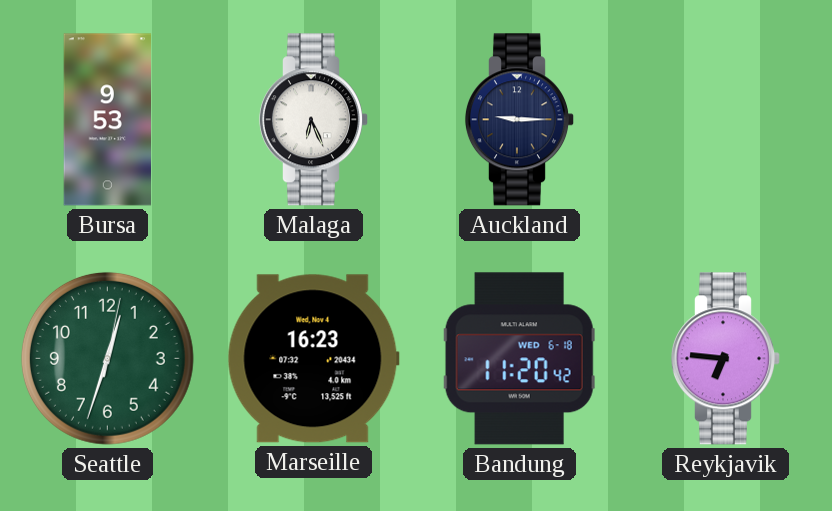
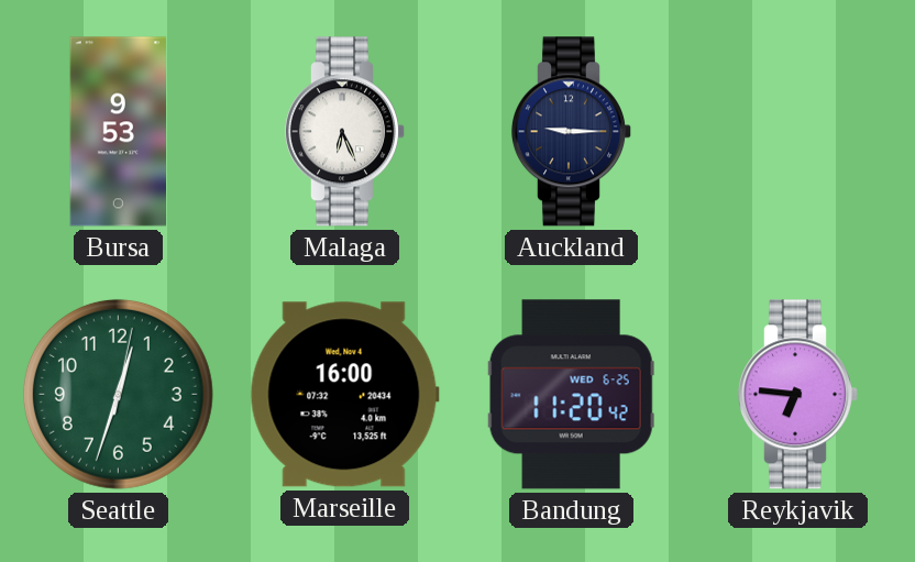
Marseille: 16:23 -> 16:00
Bandung date: WED 6-18 -> WED 6-25
